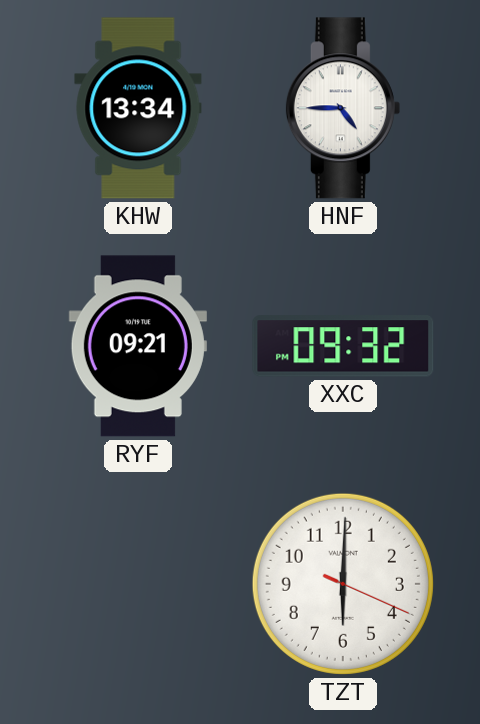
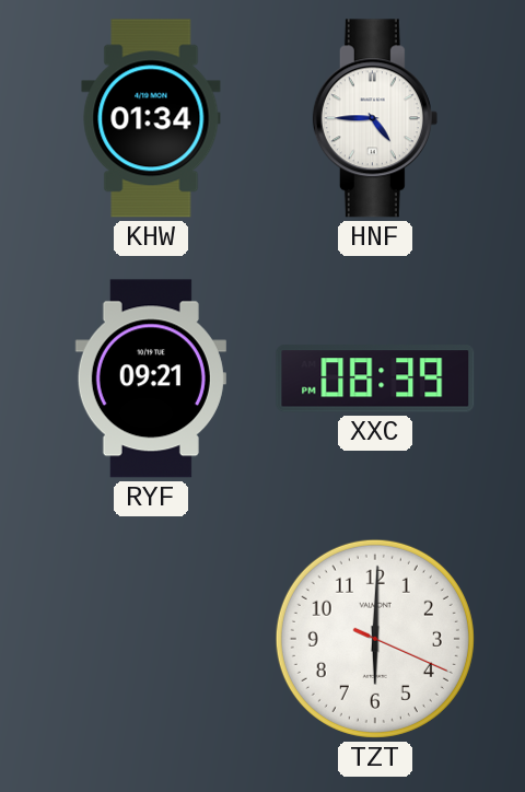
KHW: 13:34 -> 01:34
XXC: 09:32 -> 08:39
